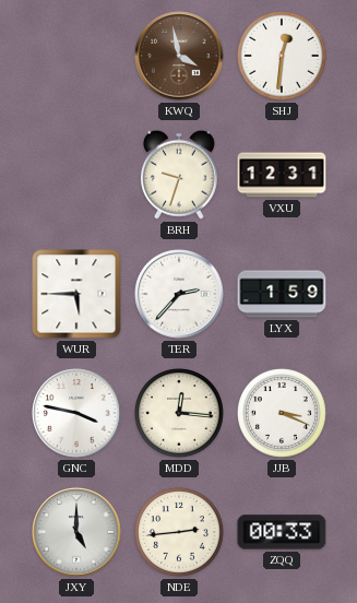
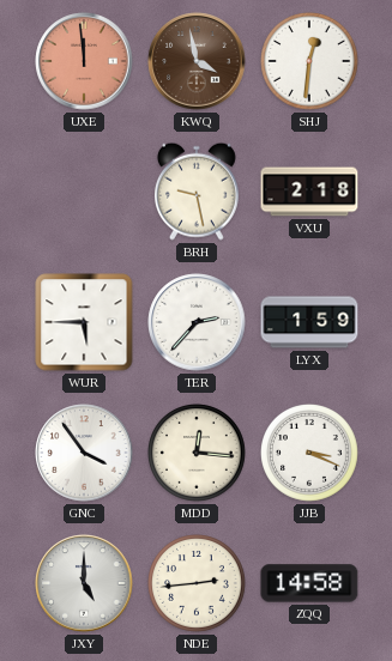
UXE: none -> 11:59
BRH: 9:33 -> 9:28
VXU: 12:31 -> 2:18
GNC: 3:47 -> 3:54
ZQQ: 00:33 -> 14:58
